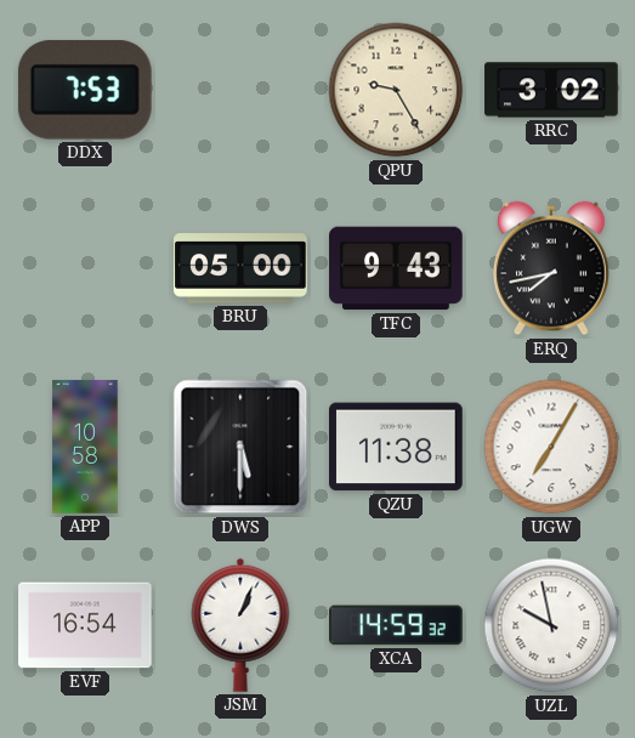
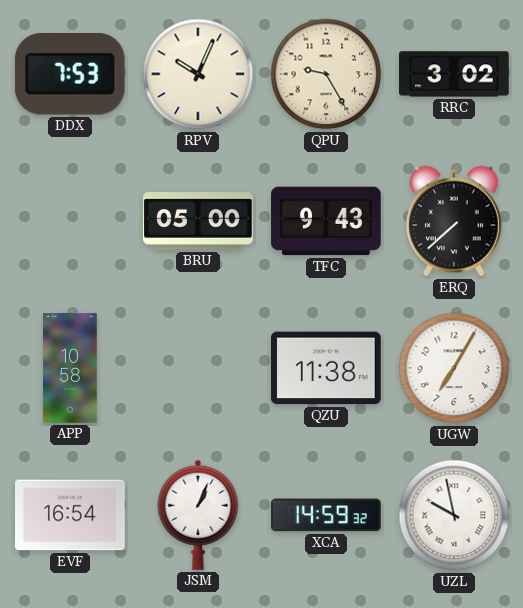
RPV: none -> 10:04
ERQ: 7:43 -> 7:38
DWS: 5:30 -> none
